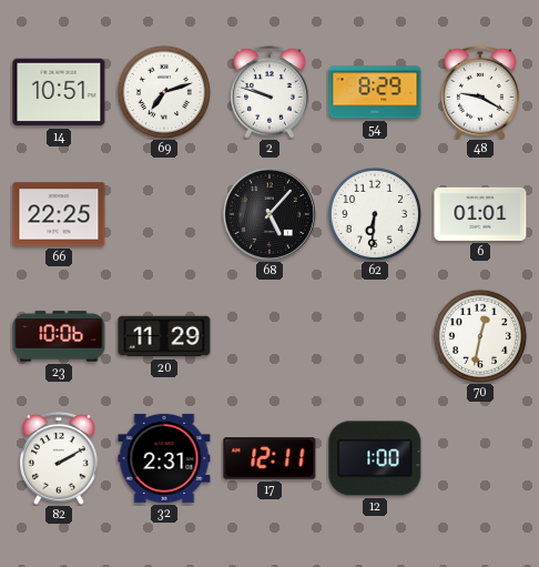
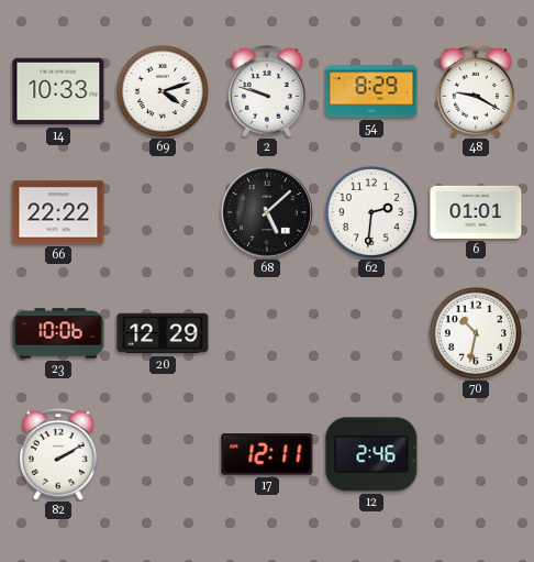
14: 10:51 -> 10:33
69: 7:12 -> 4:12
66: 22:25 -> 22:22
68: 5:07 -> 5:08
62: 6:31 -> 2:31
20: 11:29 -> 12:29
70: 12:32 -> 10:32
32: 2:31 -> none
12: 1:00 -> 2:46
